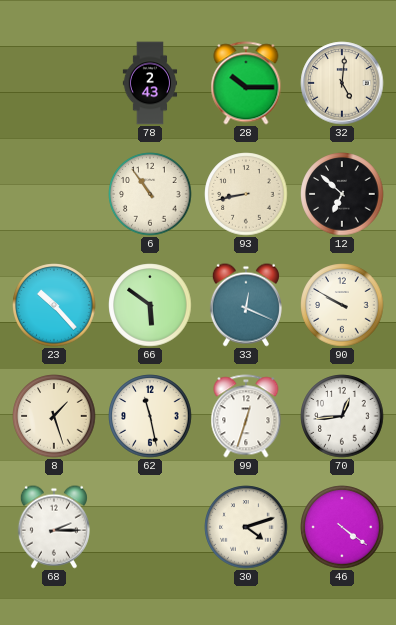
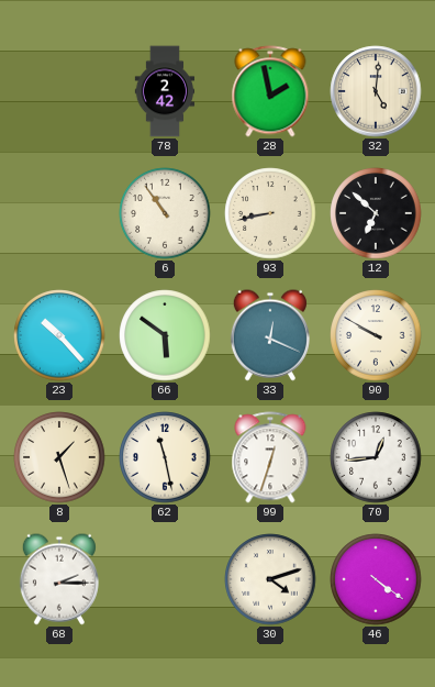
78: 2:43 -> 2:42
28: 10:15 -> 1:58
